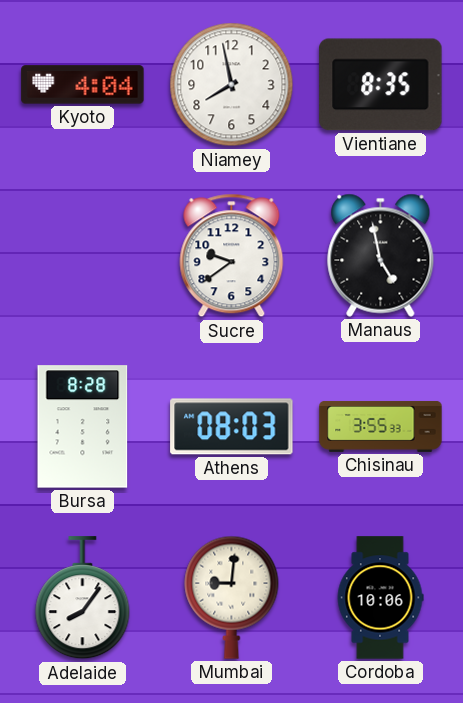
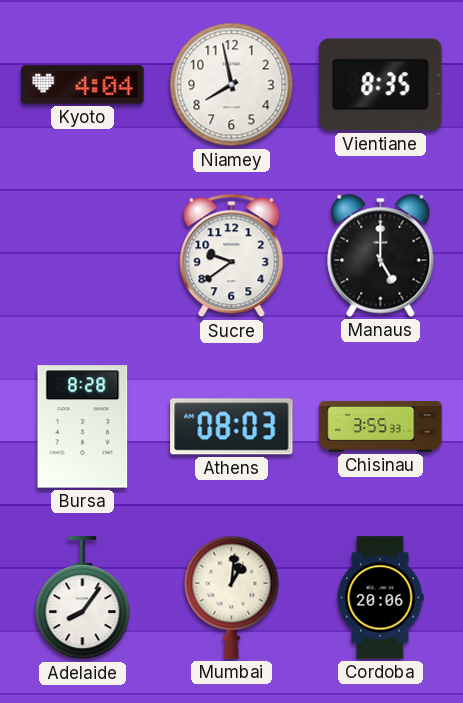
Manaus: 4:58 -> 5:00
Mumbai: 9:01 -> 1:01
Cordoba: 10:06 -> 20:06
